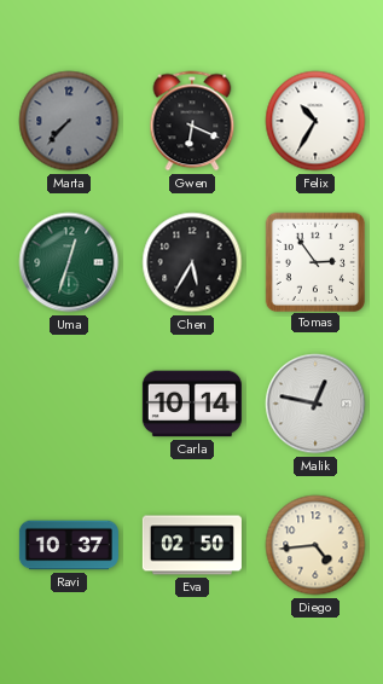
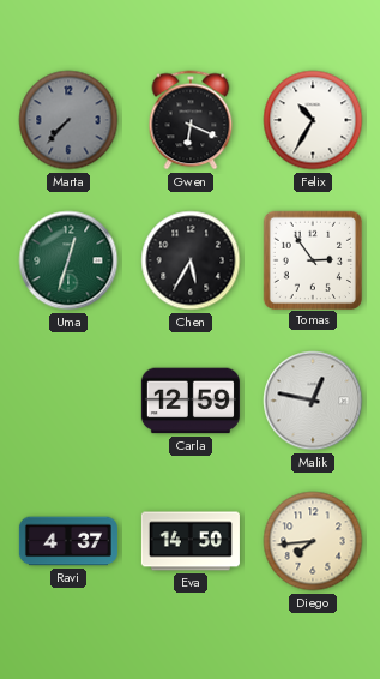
Carla: 10:14 -> 12:59
Ravi: 10:37 -> 4:37
Eva: 02:50 -> 14:50
Diego: 4:44 -> 7:44
